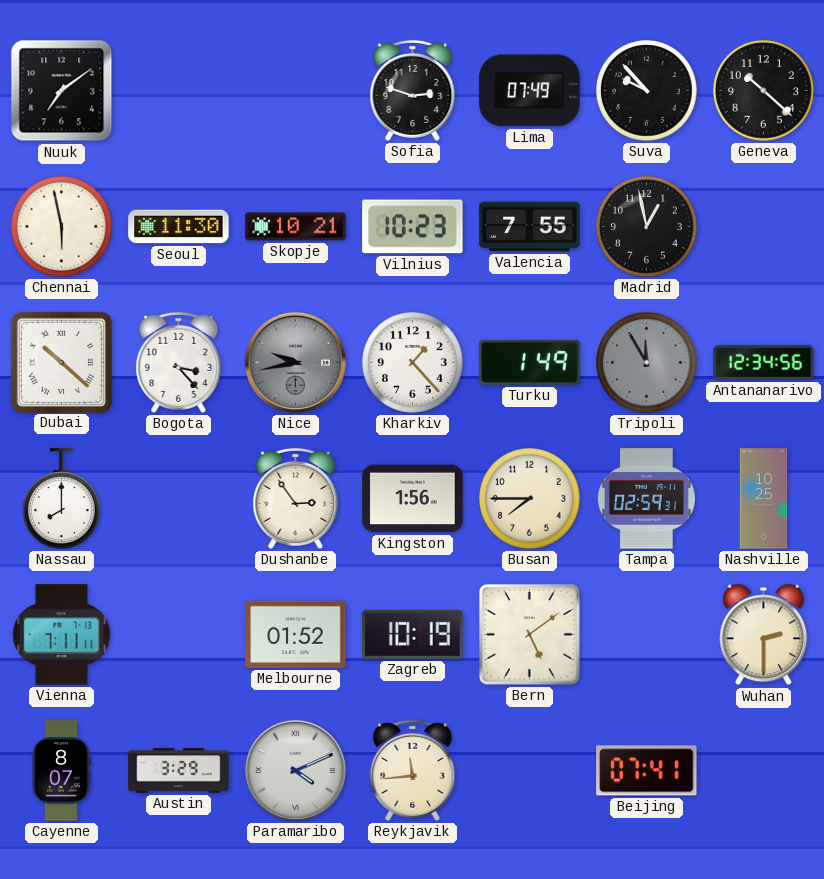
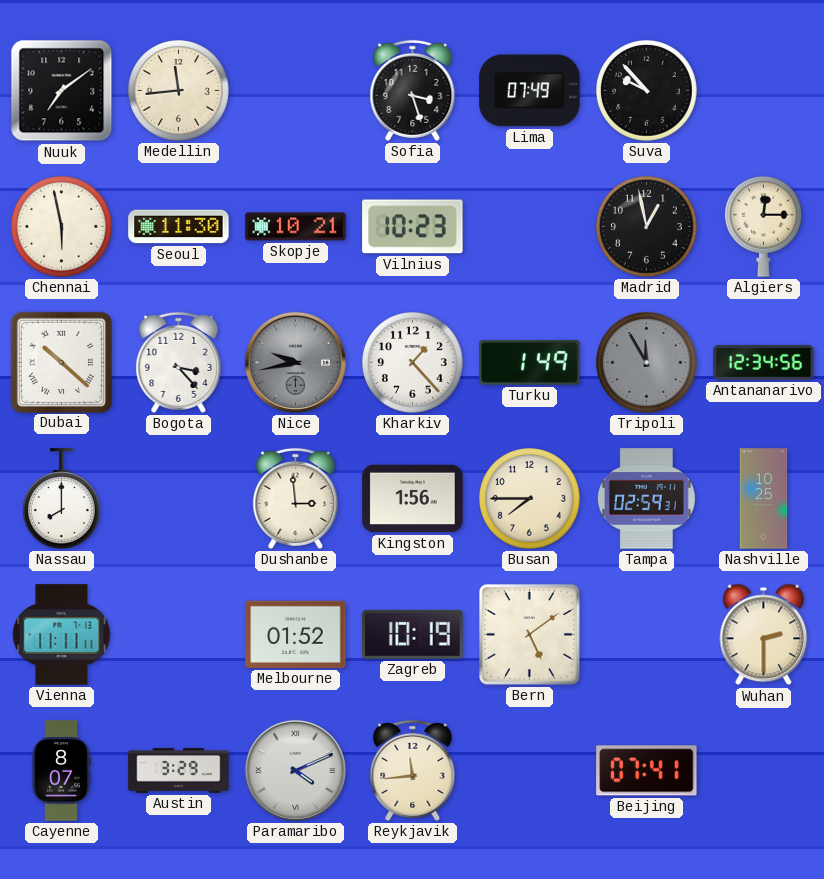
Medellin: none -> 11:44
Sofia: 2:48 -> 3:27
Geneva: 10:22 -> none
Valencia: 7:55 -> none
Algiers: none -> 12:15
Dushanbe: 2:54 -> 2:59
Vienna: 7:11 -> 11:11
